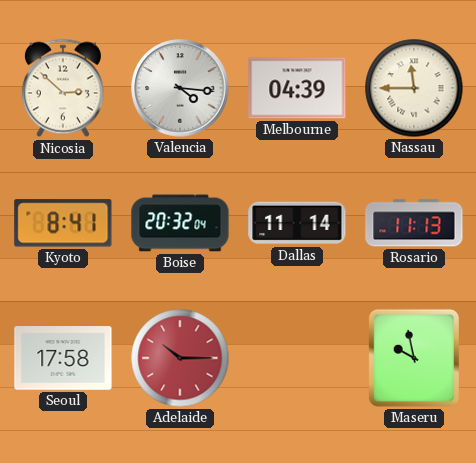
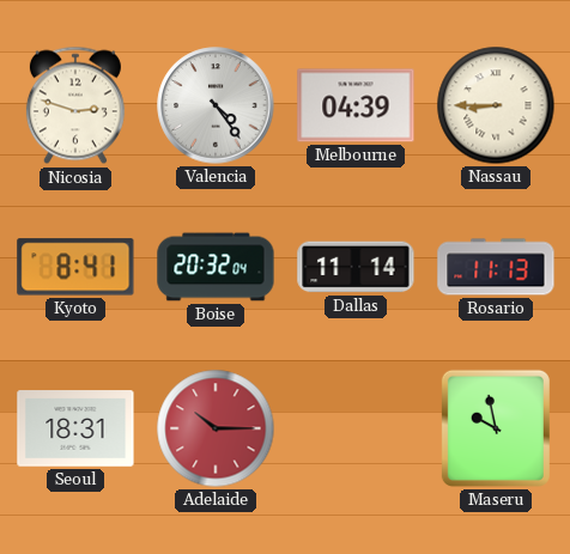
Nicosia: 2:52 -> 2:48
Valencia: 4:16 -> 4:24
Nassau: 11:45 -> 8:45
Seoul: 17:58 -> 18:31
